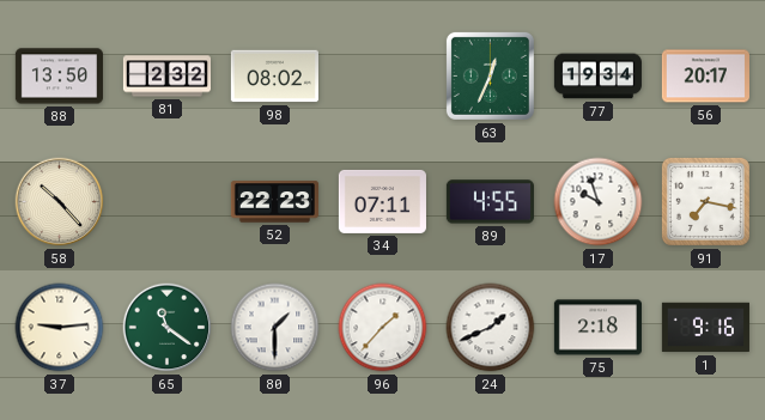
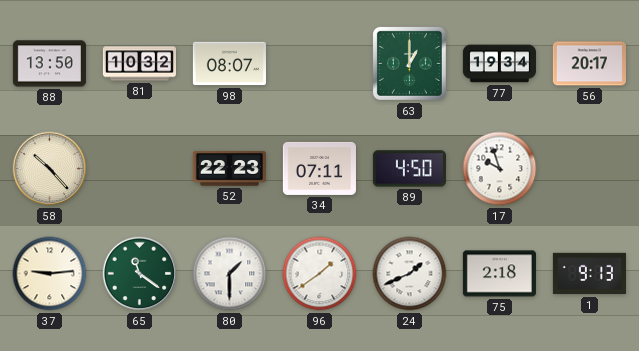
81: 2:32 -> 10:32
98: 08:02 -> 08:07
63: 12:34 -> 1:00
89: 4:55 -> 4:50
91: 7:17 -> none
96: 1:37 -> 1:39
1: 9:16 -> 9:13
